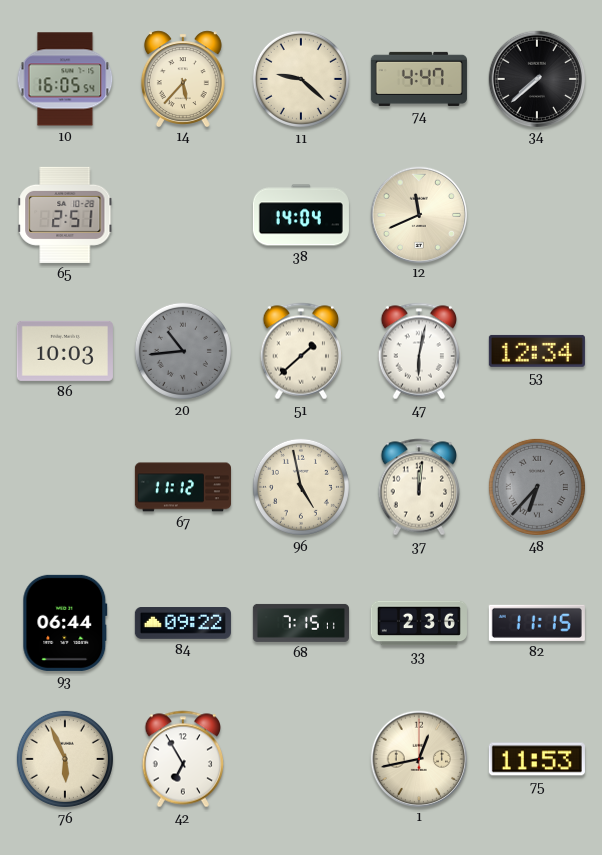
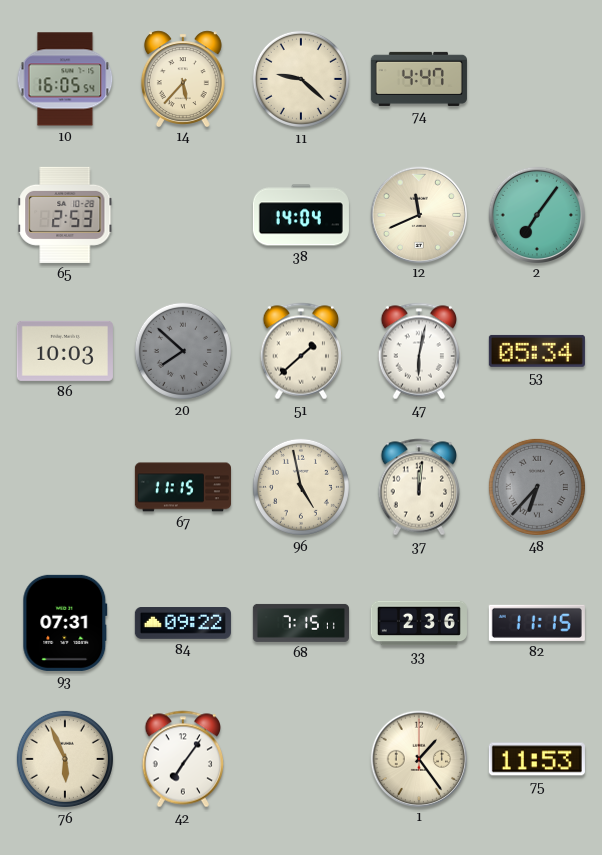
34: 7:38 -> none
65: 2:51 -> 2:53
2: none -> 7:06
20: 10:44 -> 7:52
53: 12:34 -> 05:34
67: 11:12 -> 11:15
93: 06:44 -> 07:31
42: 6:55 -> 7:06
1: 12:43 -> 1:24
